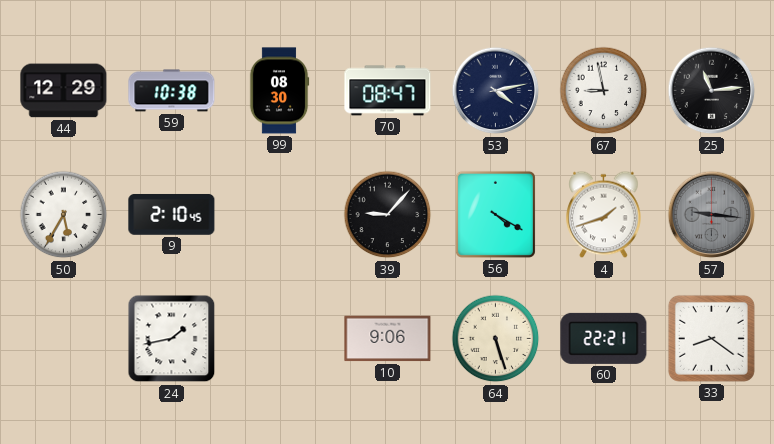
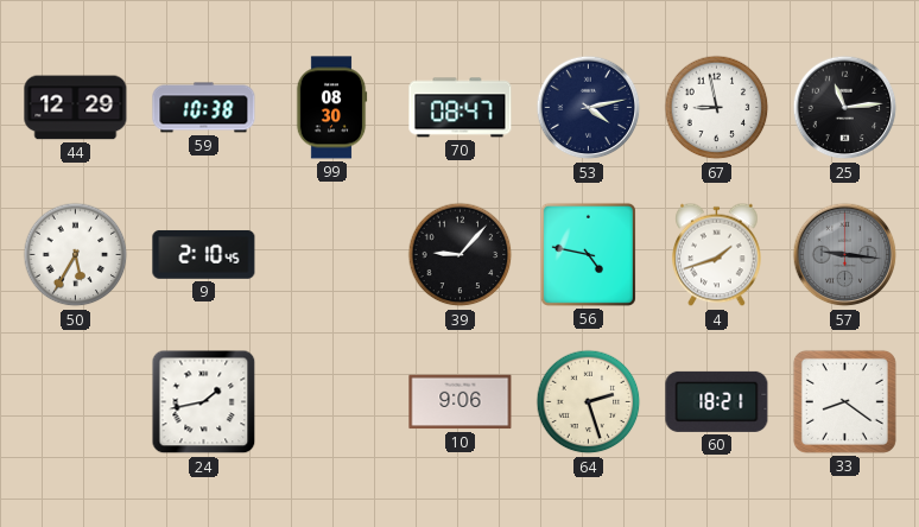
56: 4:20 -> 4:47
64: 5:27 -> 2:27
60: 22:21 -> 18:21
